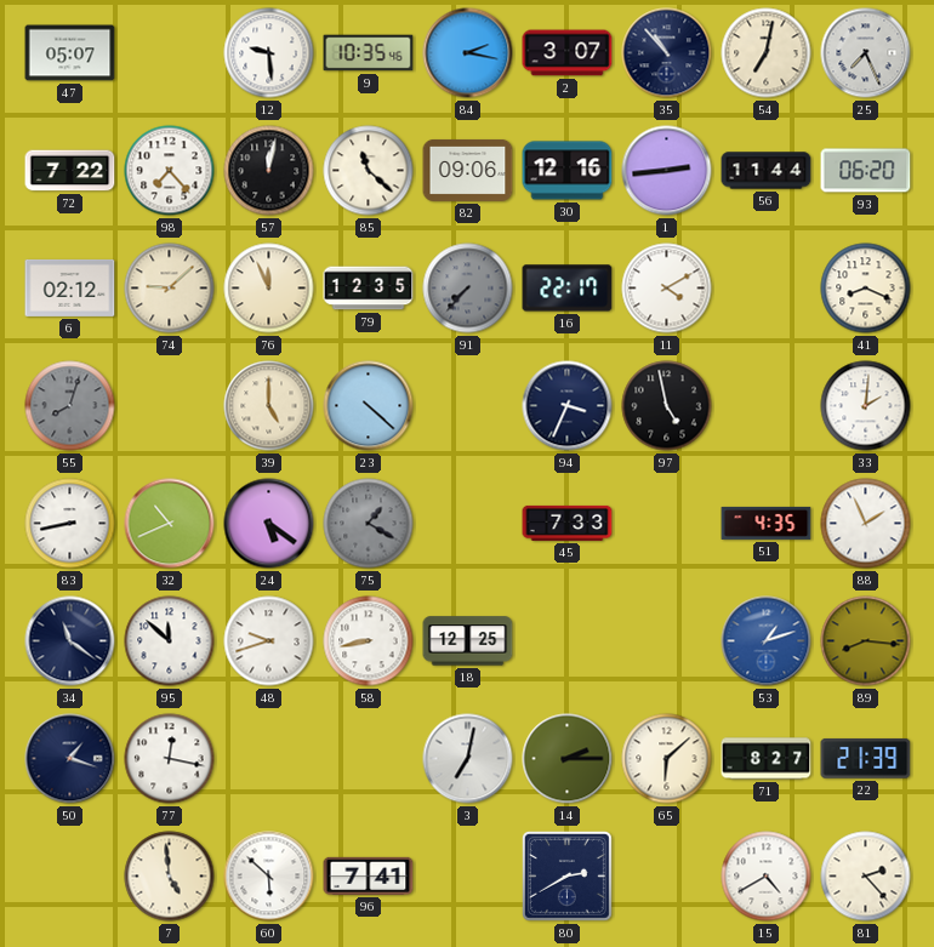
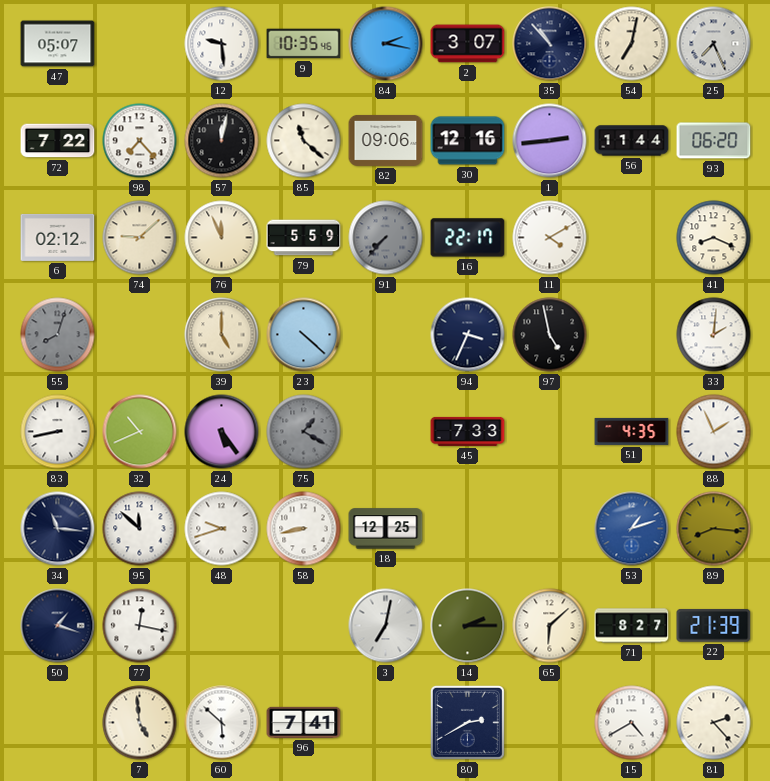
79: 12:35 -> 5:59
24: 5:21 -> 5:24
34: 11:21 -> 11:16
